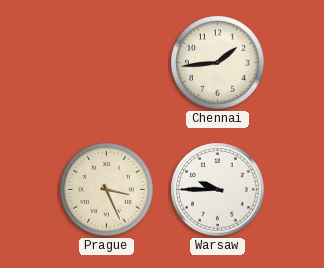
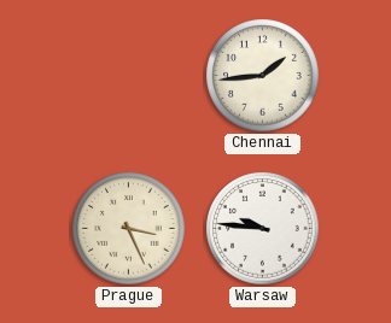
Warsaw: 9:45 -> 9:46
